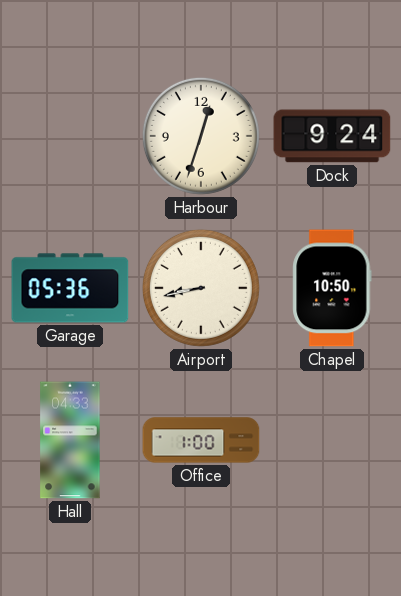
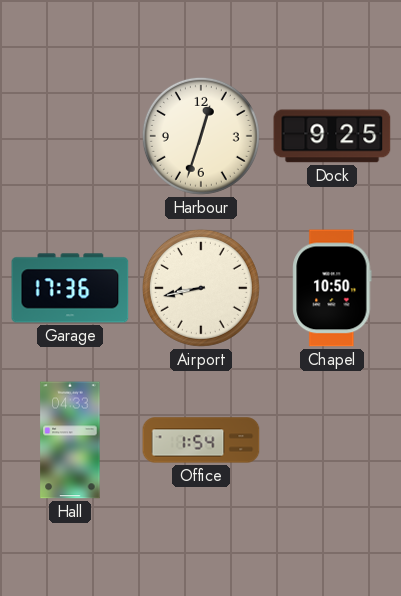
Dock: 9:24 -> 9:25
Garage: 05:36 -> 17:36
Office: 1:00 -> 1:54
